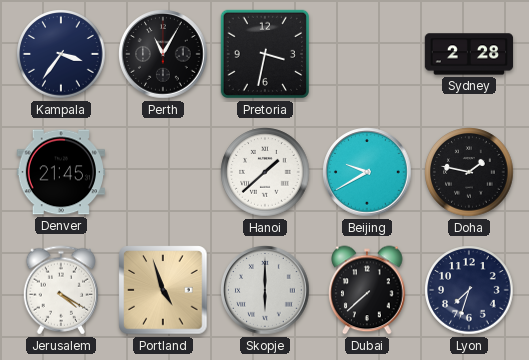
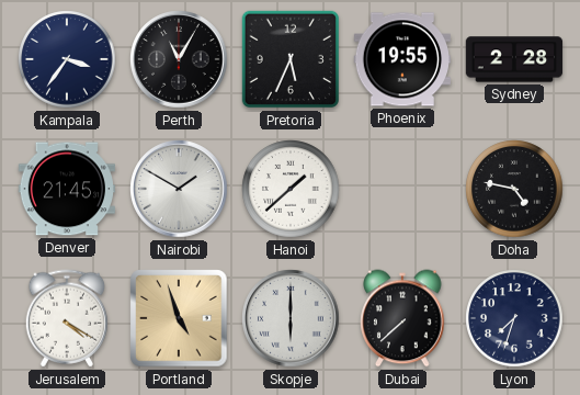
Pretoria: 3:32 -> 5:34
Phoenix: none -> 19:55
Nairobi: none -> 1:50
Beijing: 9:40 -> none
Doha: 1:47 -> 4:47
